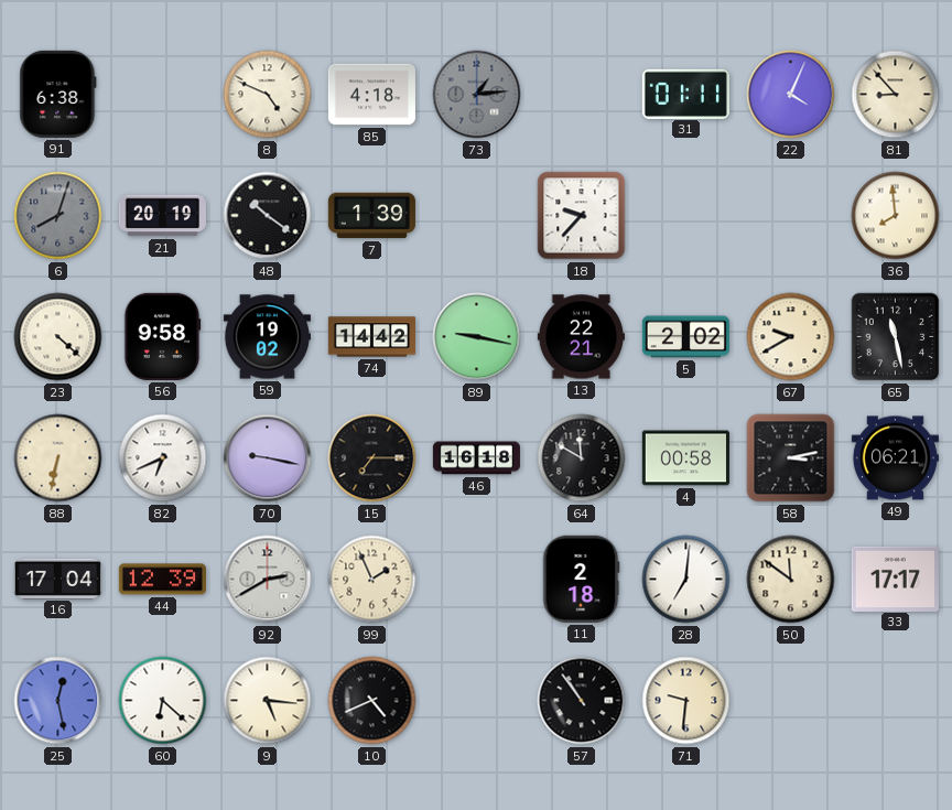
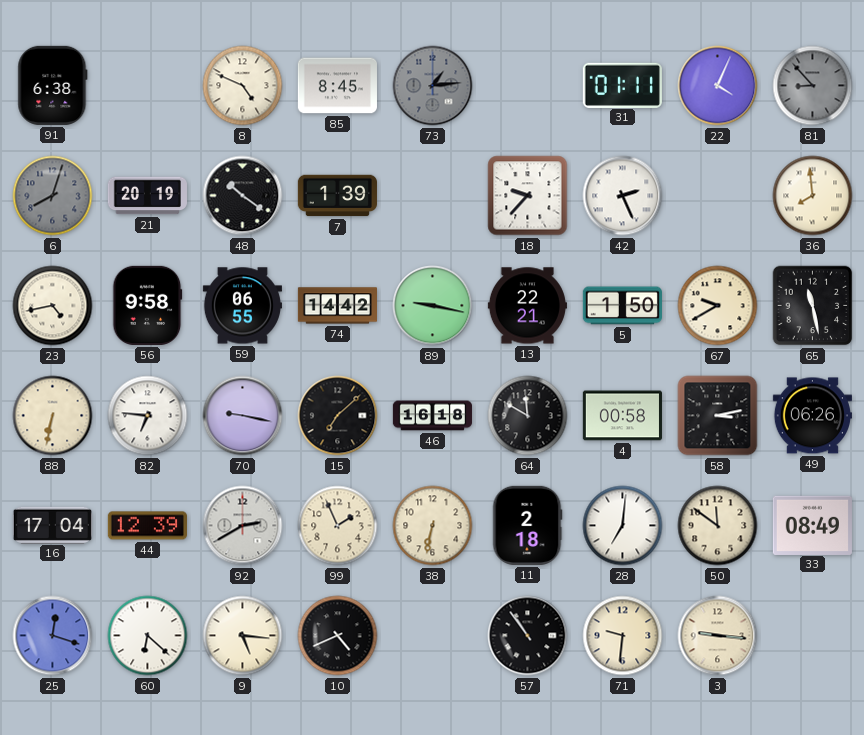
85: 4:18 -> 8:45
81 dial: cream -> grey
42: none -> 2:26
23: 4:22 -> 4:43
59: 19:02 -> 06:55
5: 2:02 -> 1:50
82: 6:41 -> 6:46
15: 7:15 -> 7:08
49: 06:21 -> 06:26
38: none -> 6:32
33: 17:17 -> 08:49
25: 12:28 -> 12:18
3: none -> 9:16
